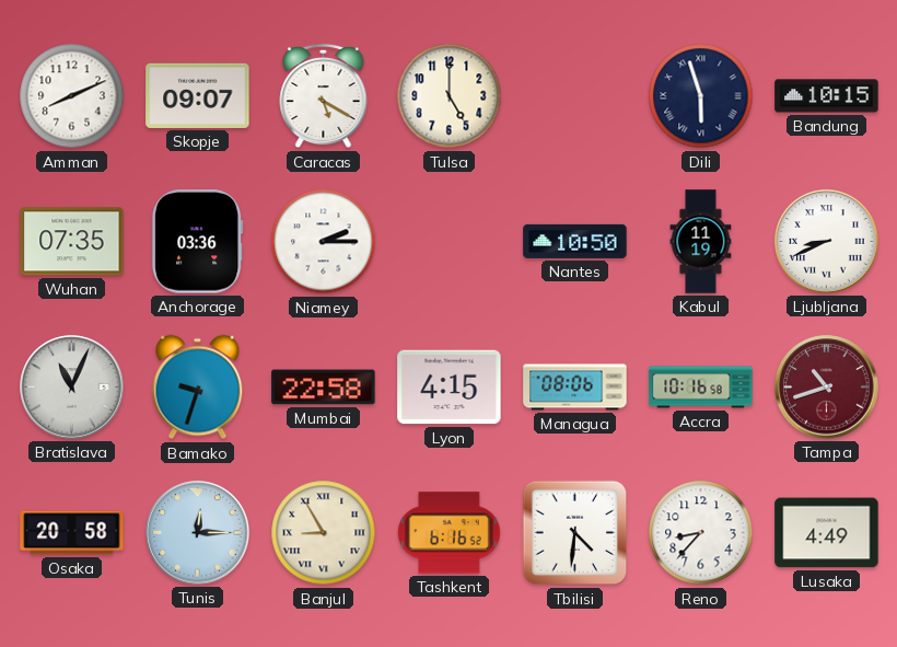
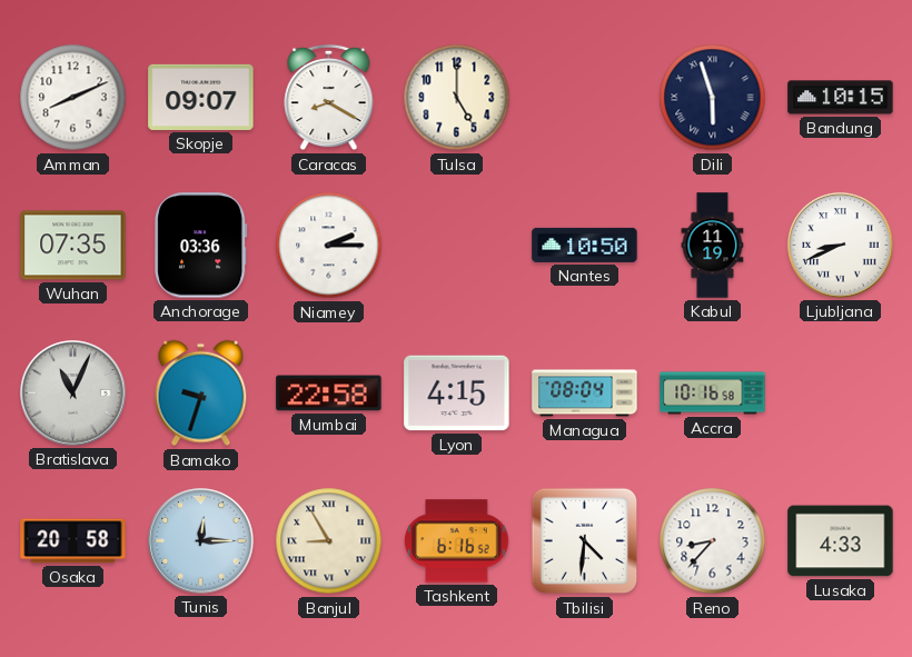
Caracas: 5:20 -> 8:20
Managua: 08:06 -> 08:04
Tampa: 10:42 -> none
Lusaka: 4:49 -> 4:33
